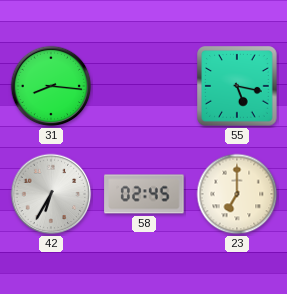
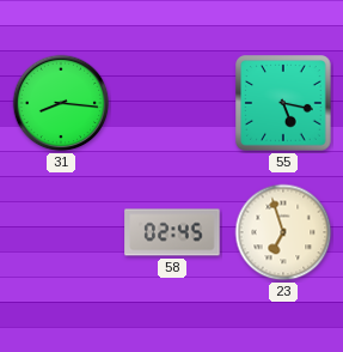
42: 6:35 -> none
23: 7:00 -> 6:57
